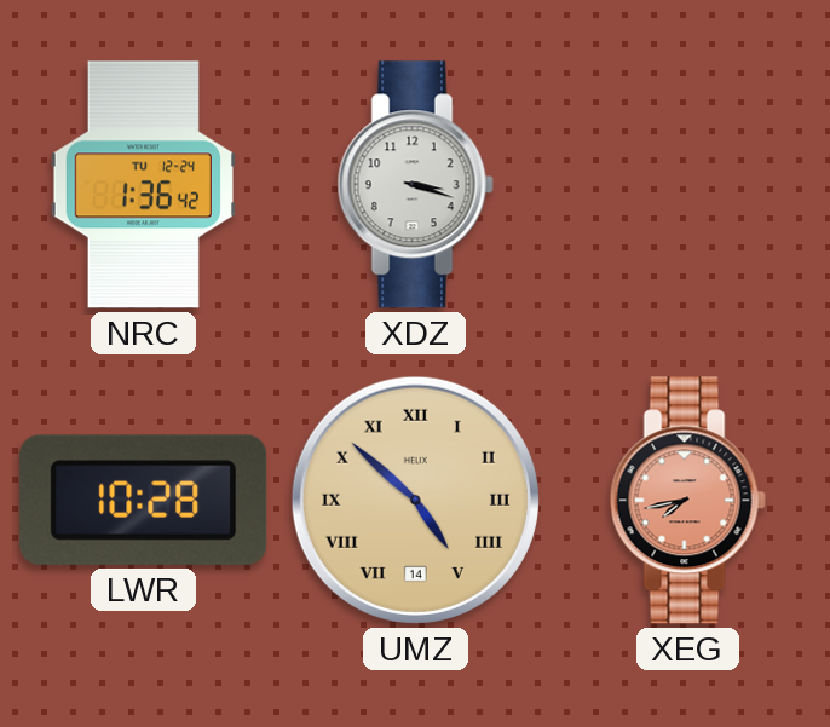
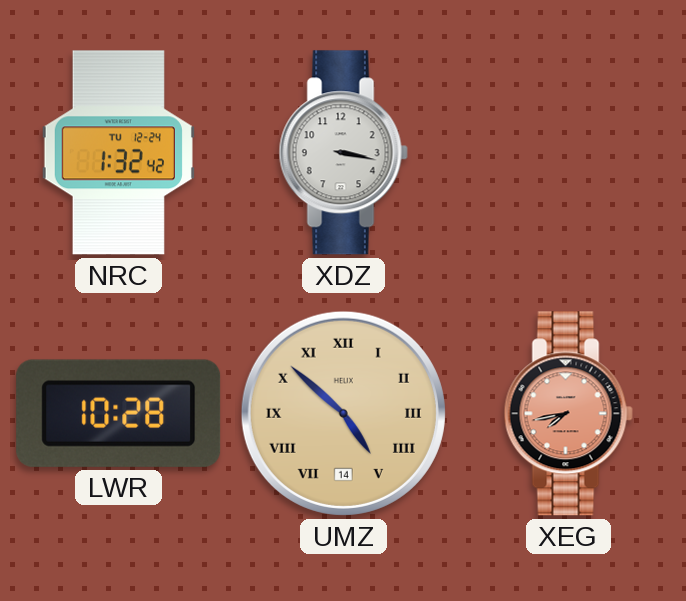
NRC: 1:36 -> 1:32
XDZ: 3:18 -> 3:17
